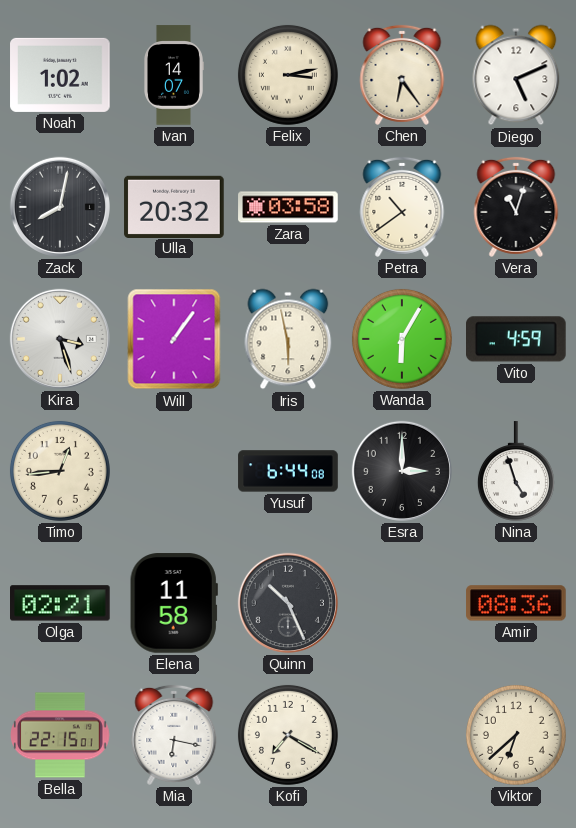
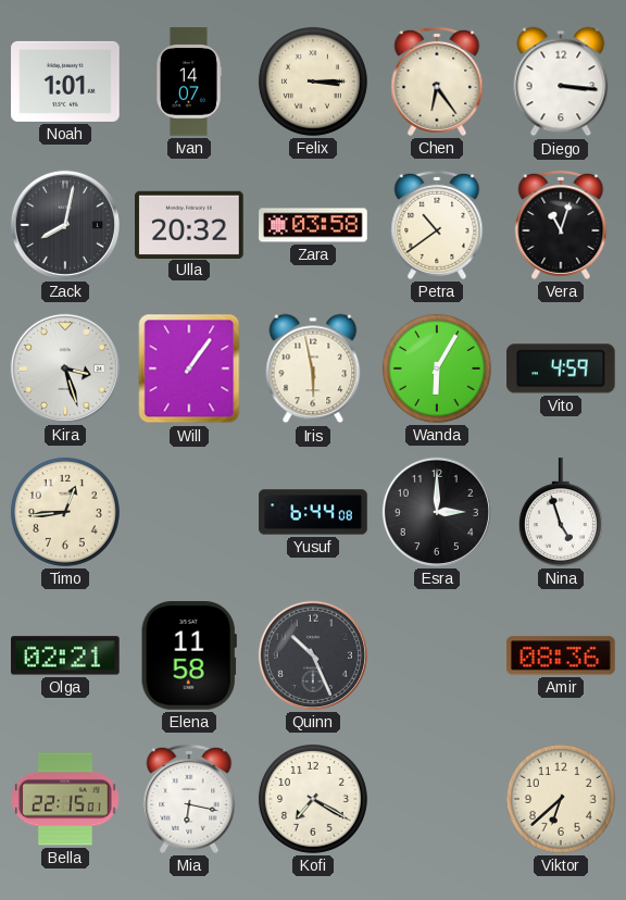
Noah: 1:02 -> 1:01
Felix: 3:13 -> 3:15
Diego: 5:11 -> 3:16
